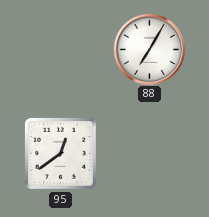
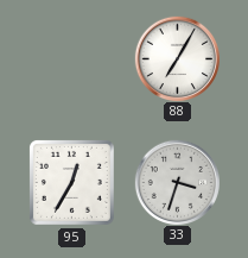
95: 12:39 -> 12:35
33: none -> 3:33
